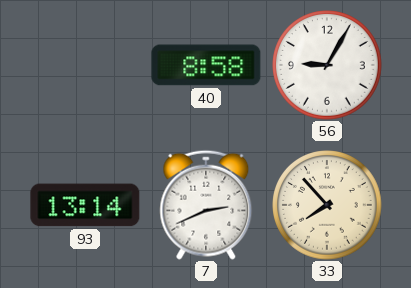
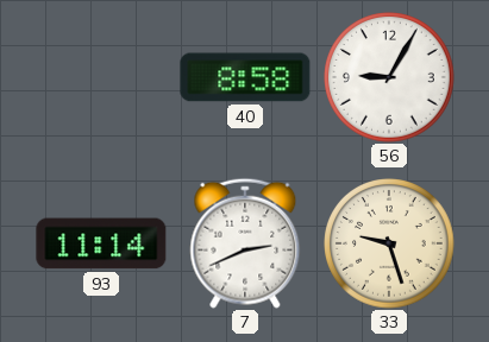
93: 13:14 -> 11:14
33: 7:53 -> 9:27
